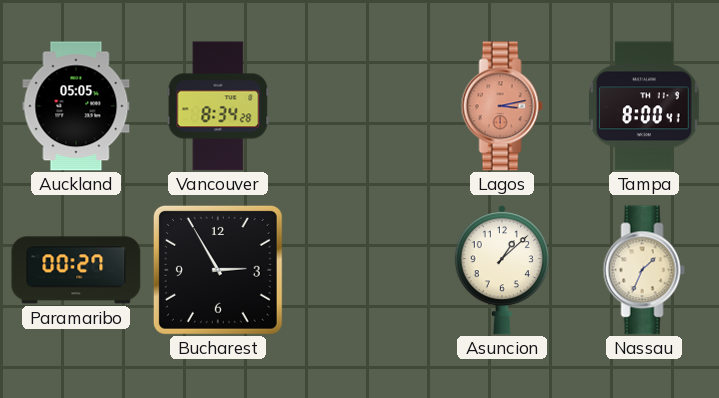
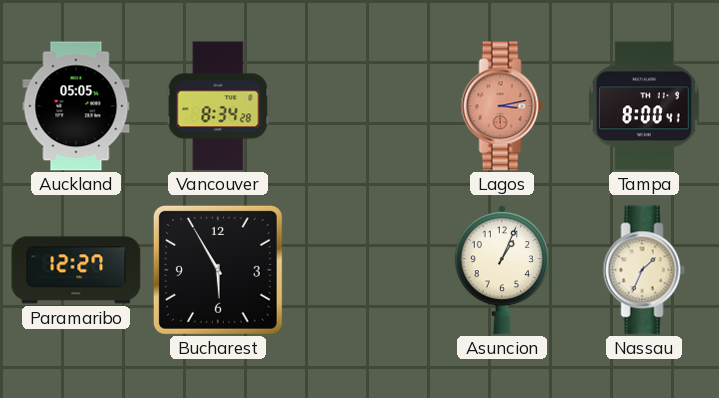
Paramaribo: 00:27 -> 12:27
Bucharest: 2:55 -> 5:55
Asuncion: 1:08 -> 1:04
